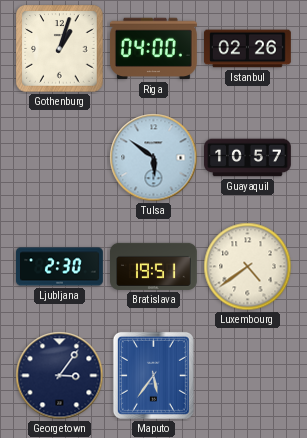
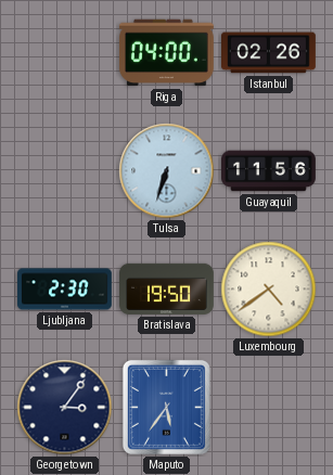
Gothenburg: 1:03 -> none
Tulsa: 5:51 -> 6:33
Guayaquil: 10:57 -> 11:56
Bratislava: 19:51 -> 19:50
